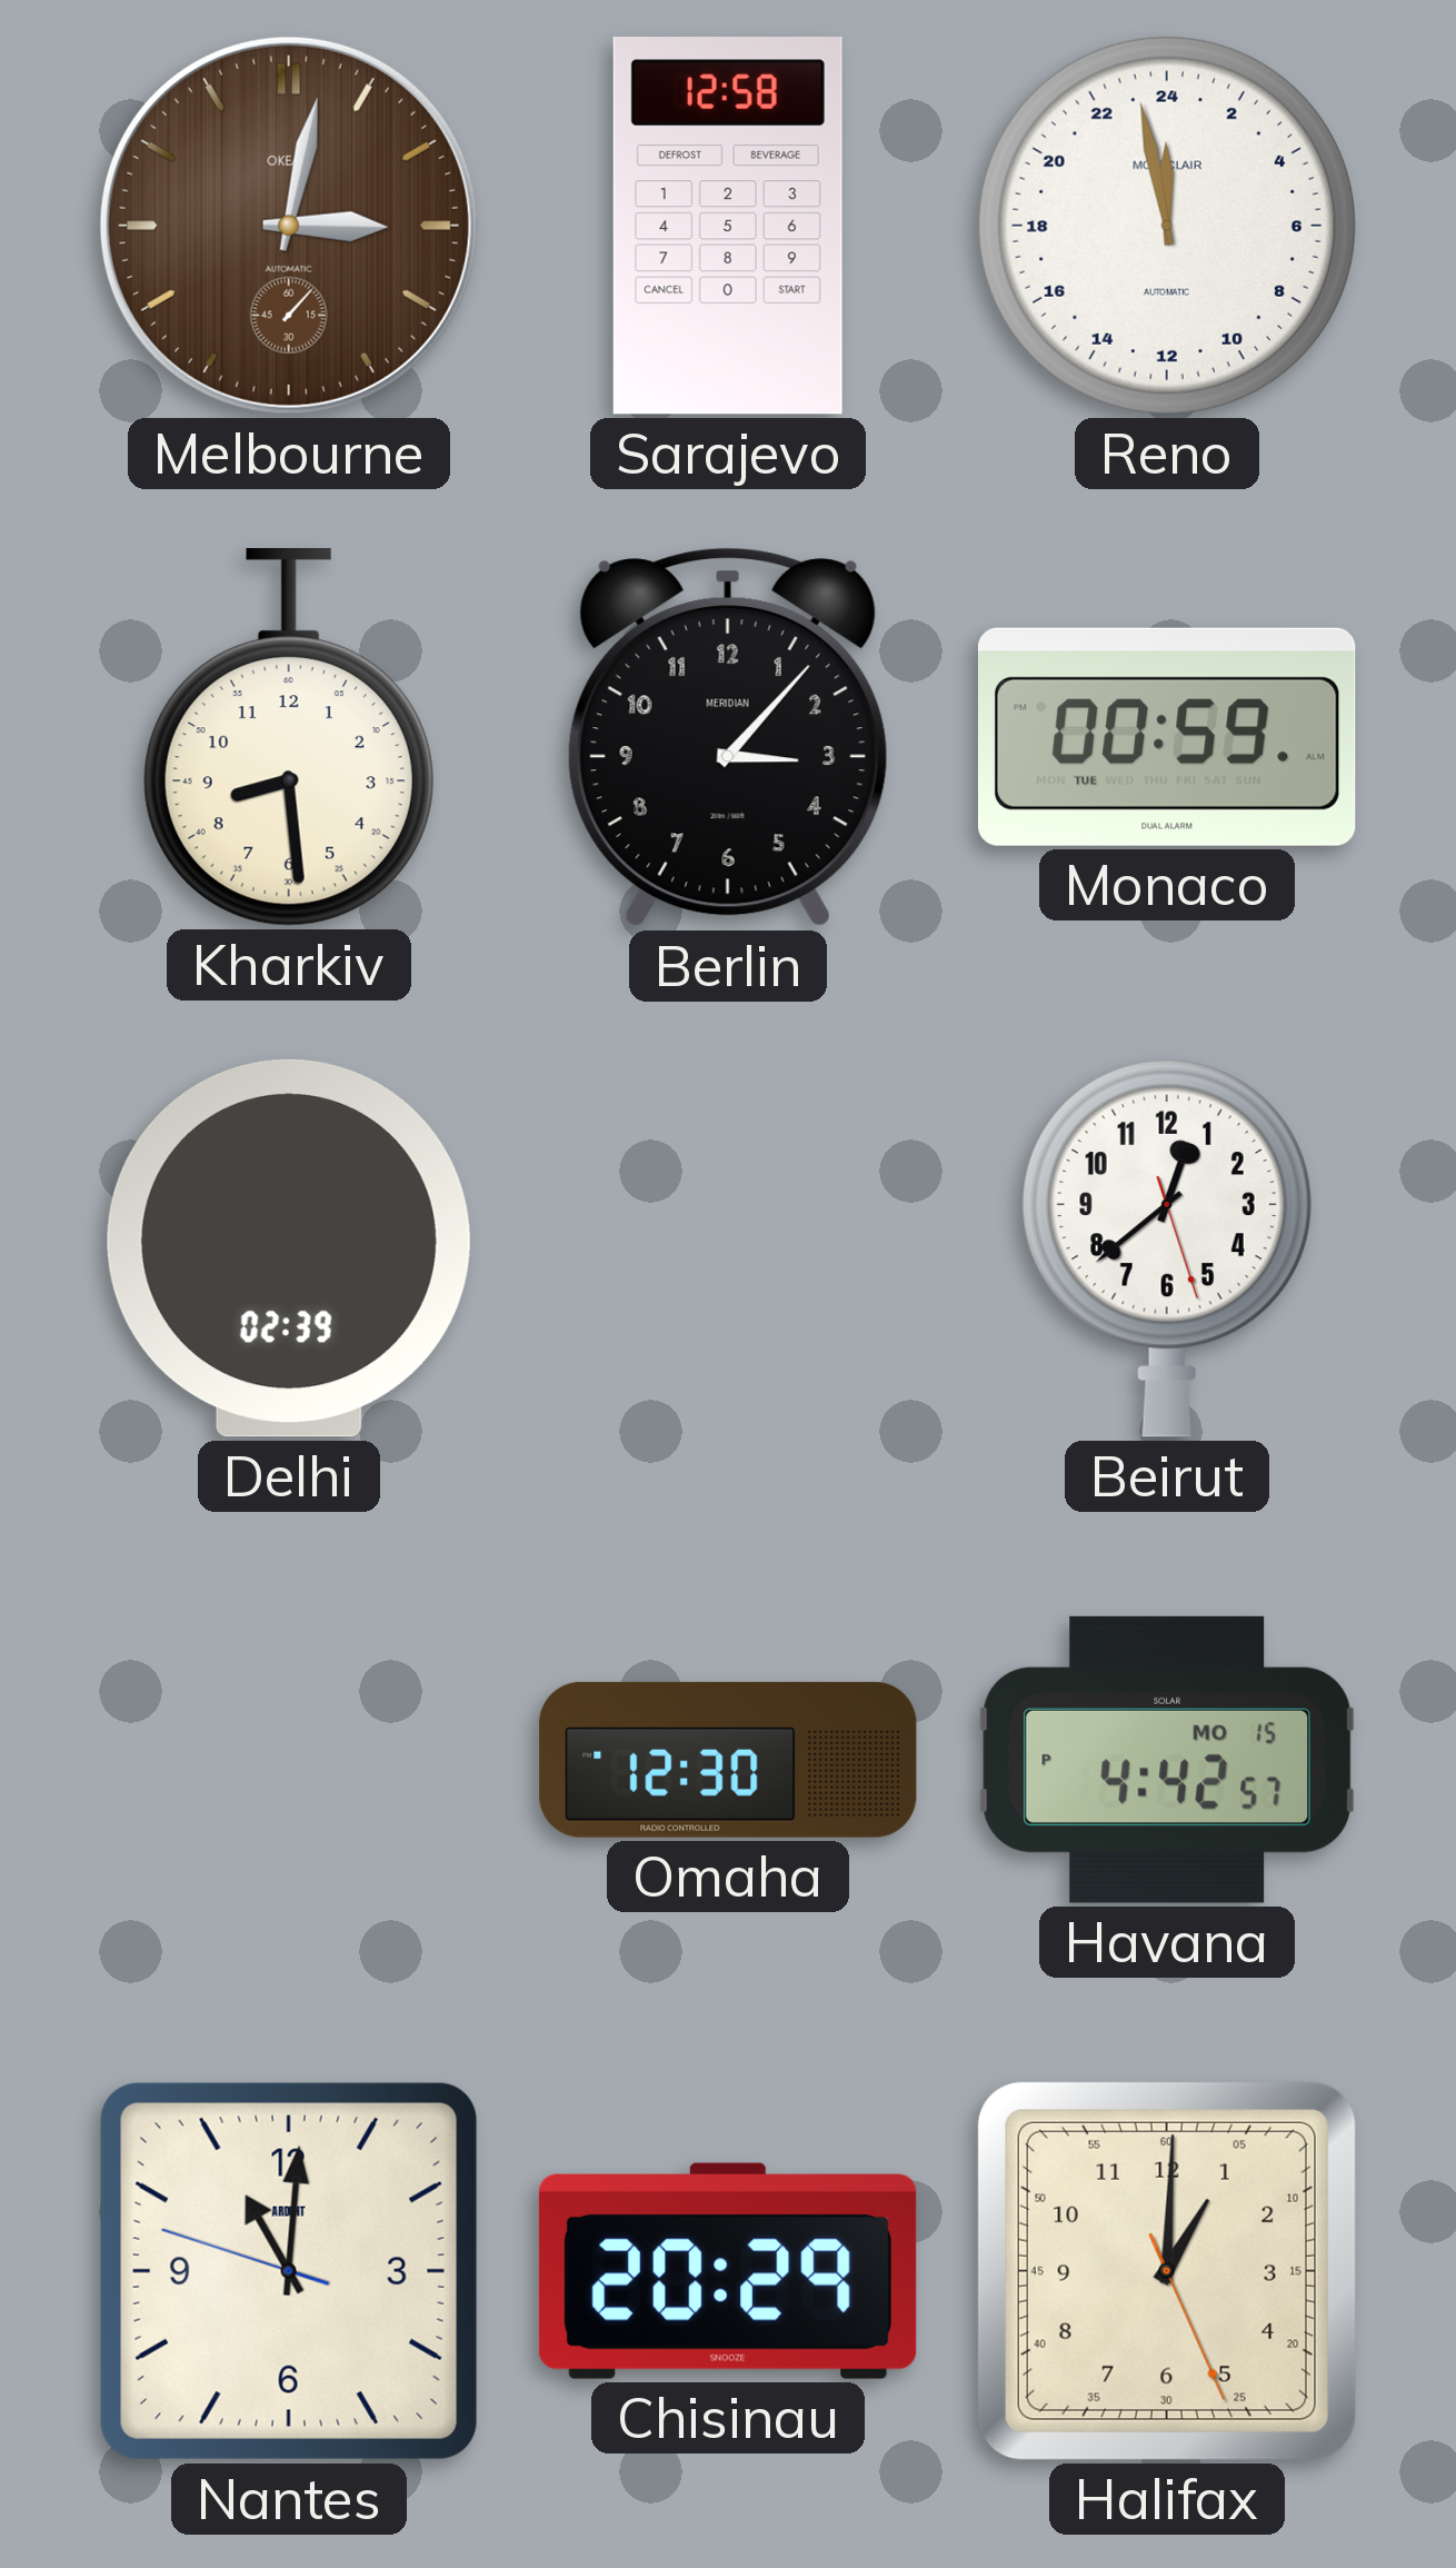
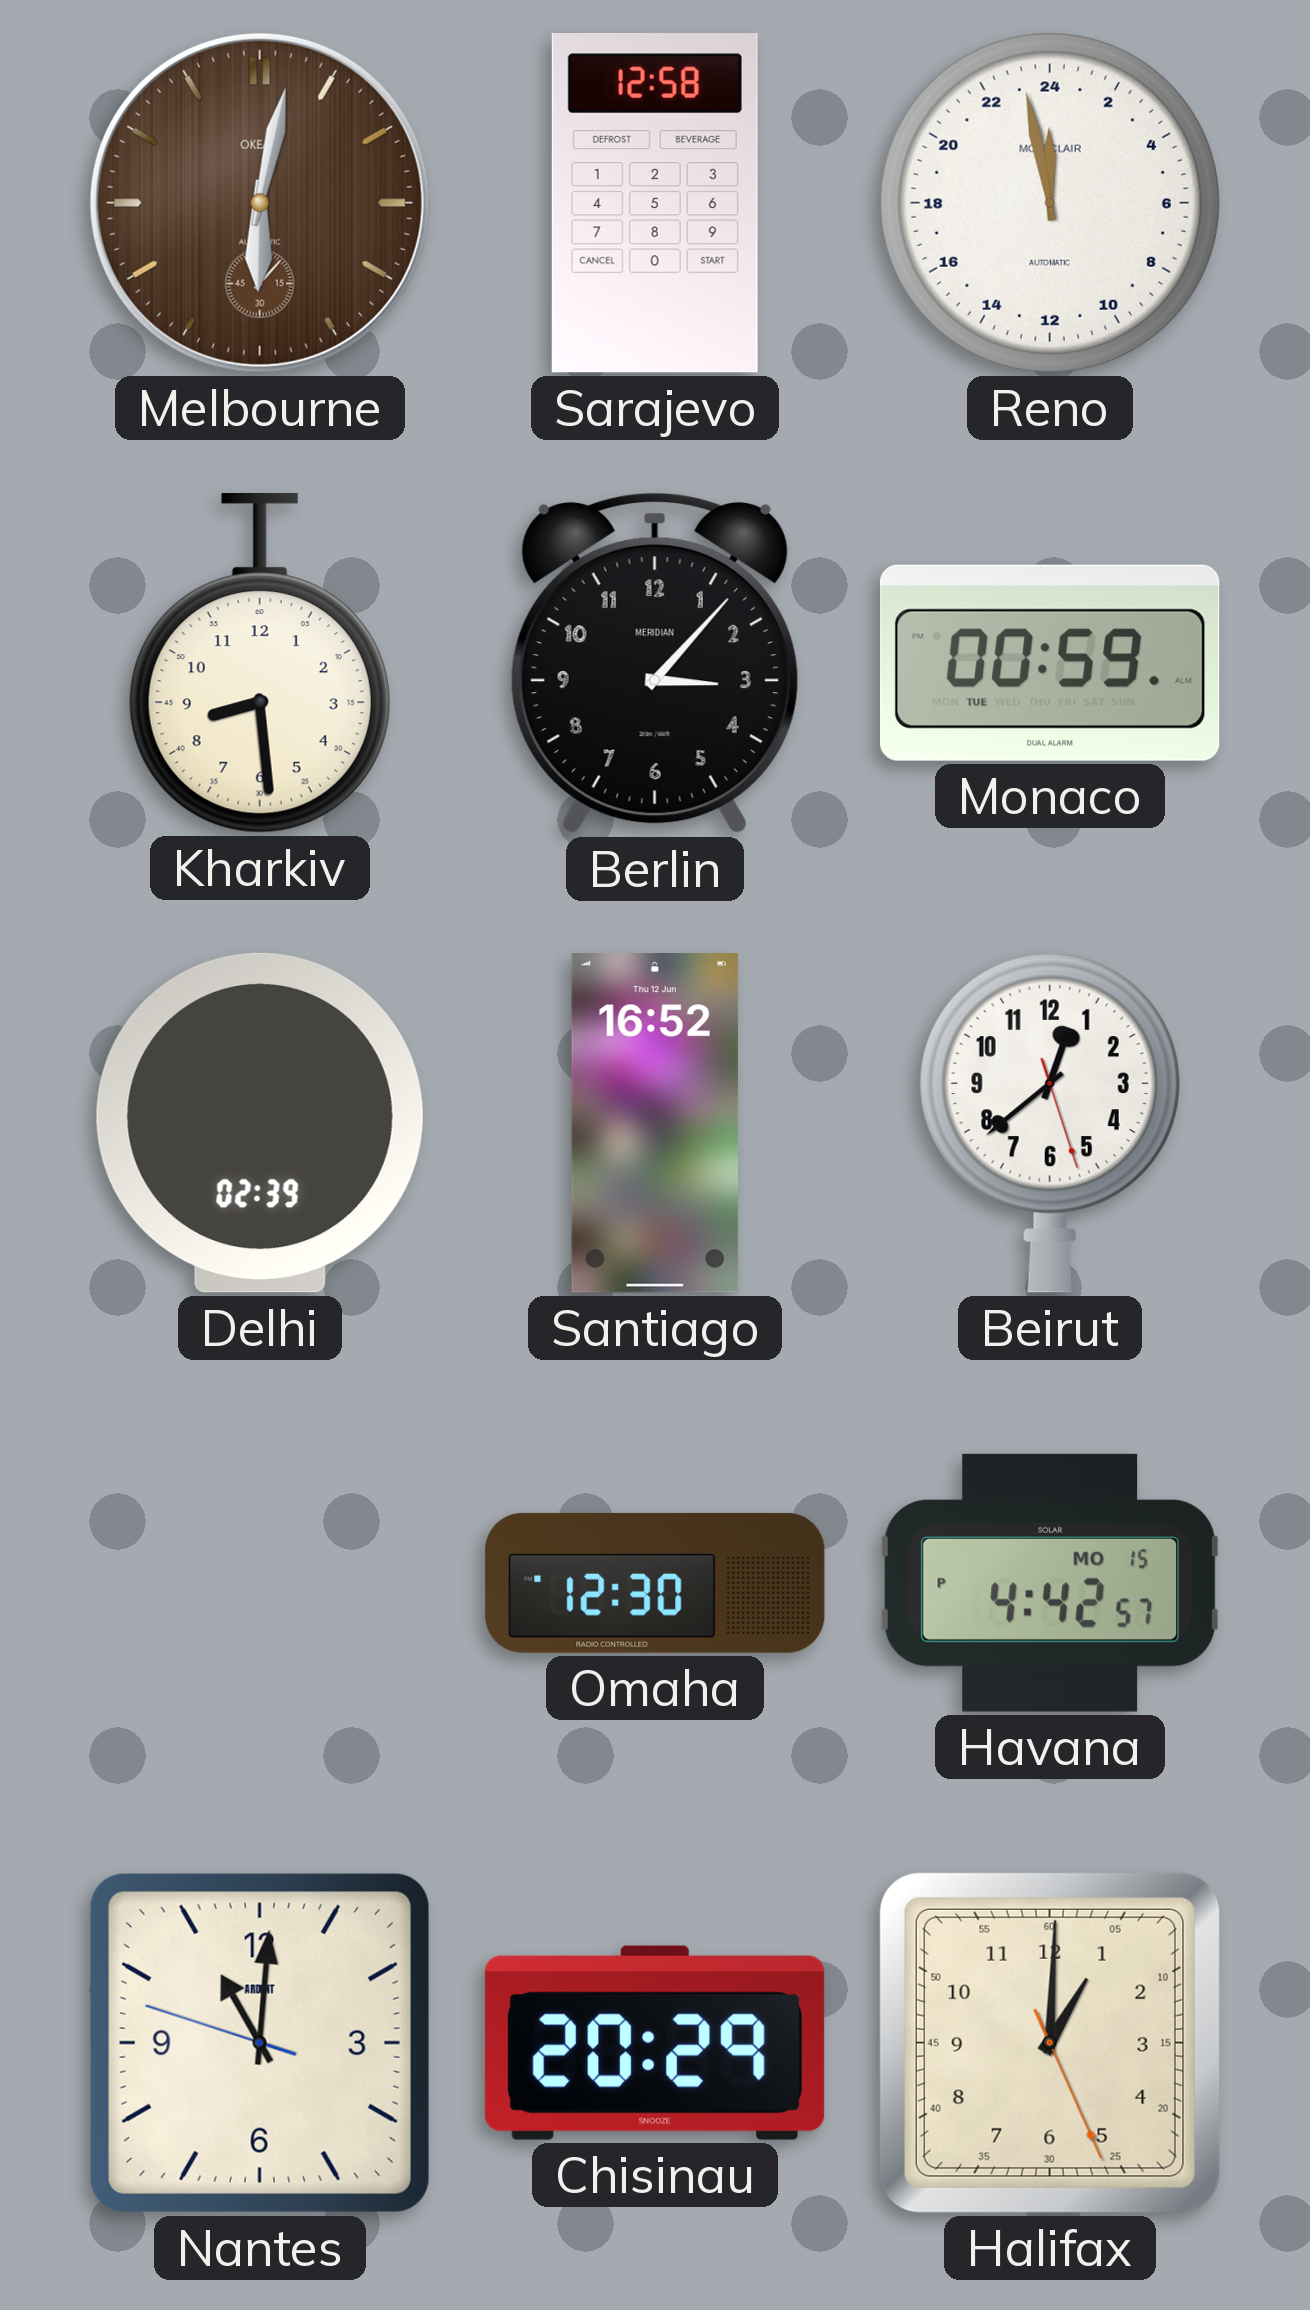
Melbourne: 3:02 -> 6:02
Santiago: none -> 16:52
